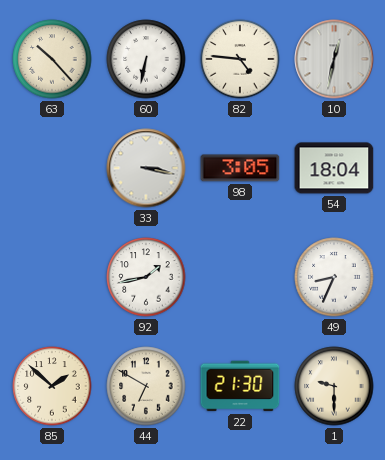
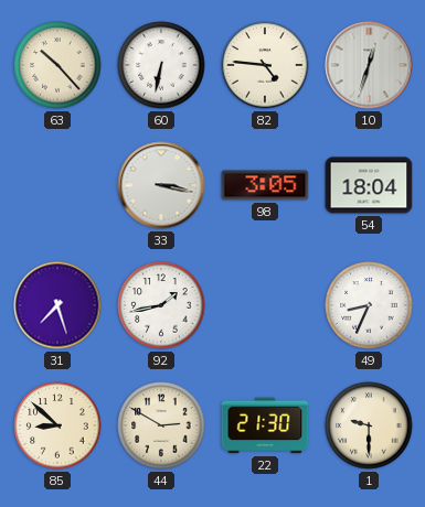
10: 12:32 -> 12:33
31: none -> 7:27
85: 1:52 -> 8:52
44: 6:50 -> 2:50
